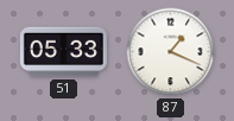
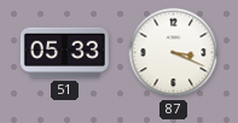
87: 1:19 -> 3:19
